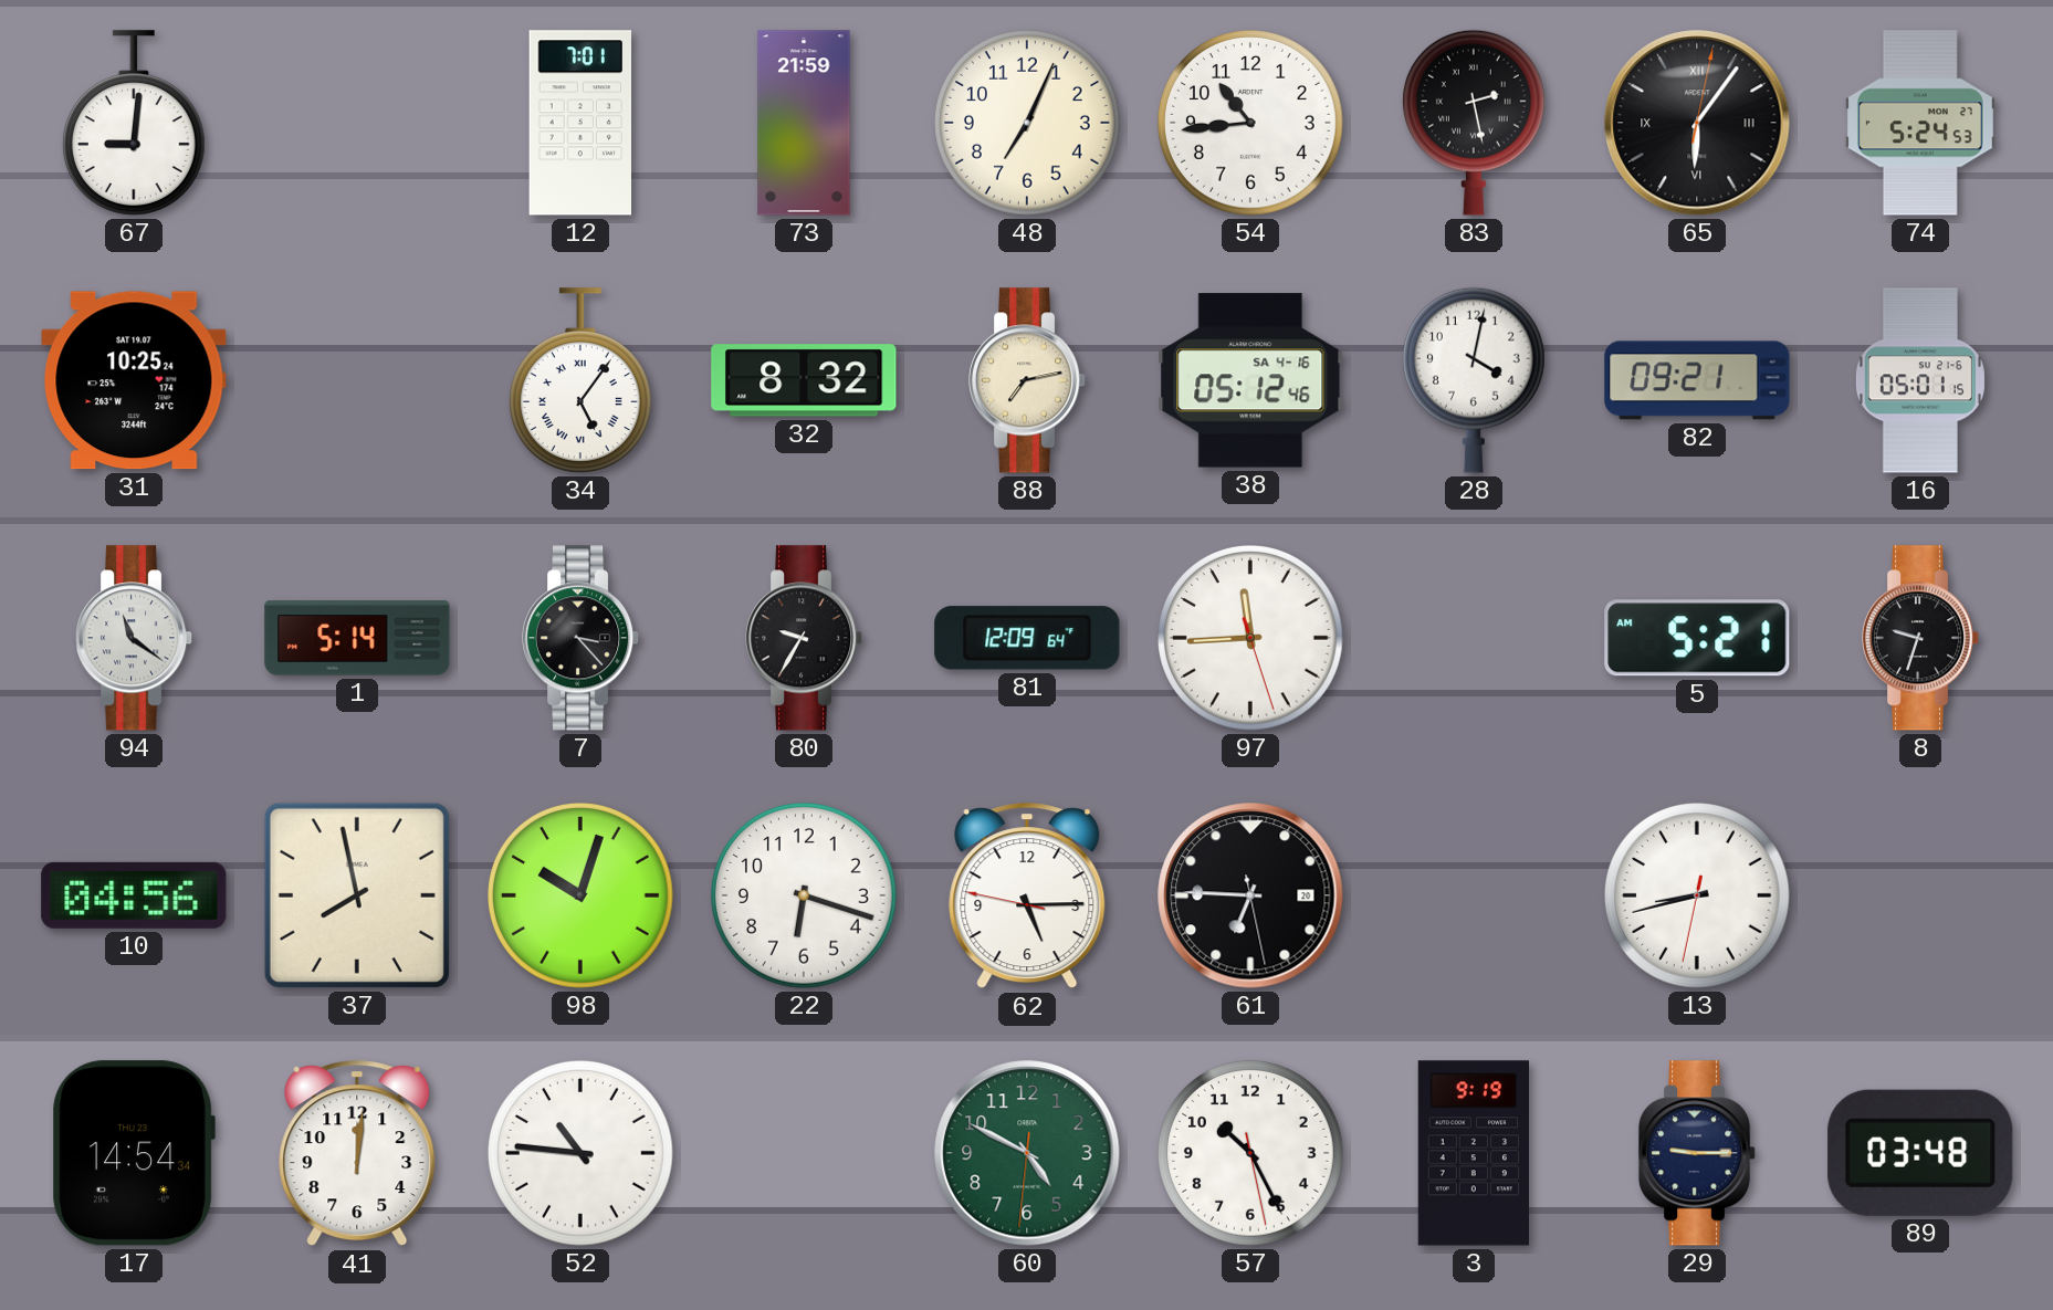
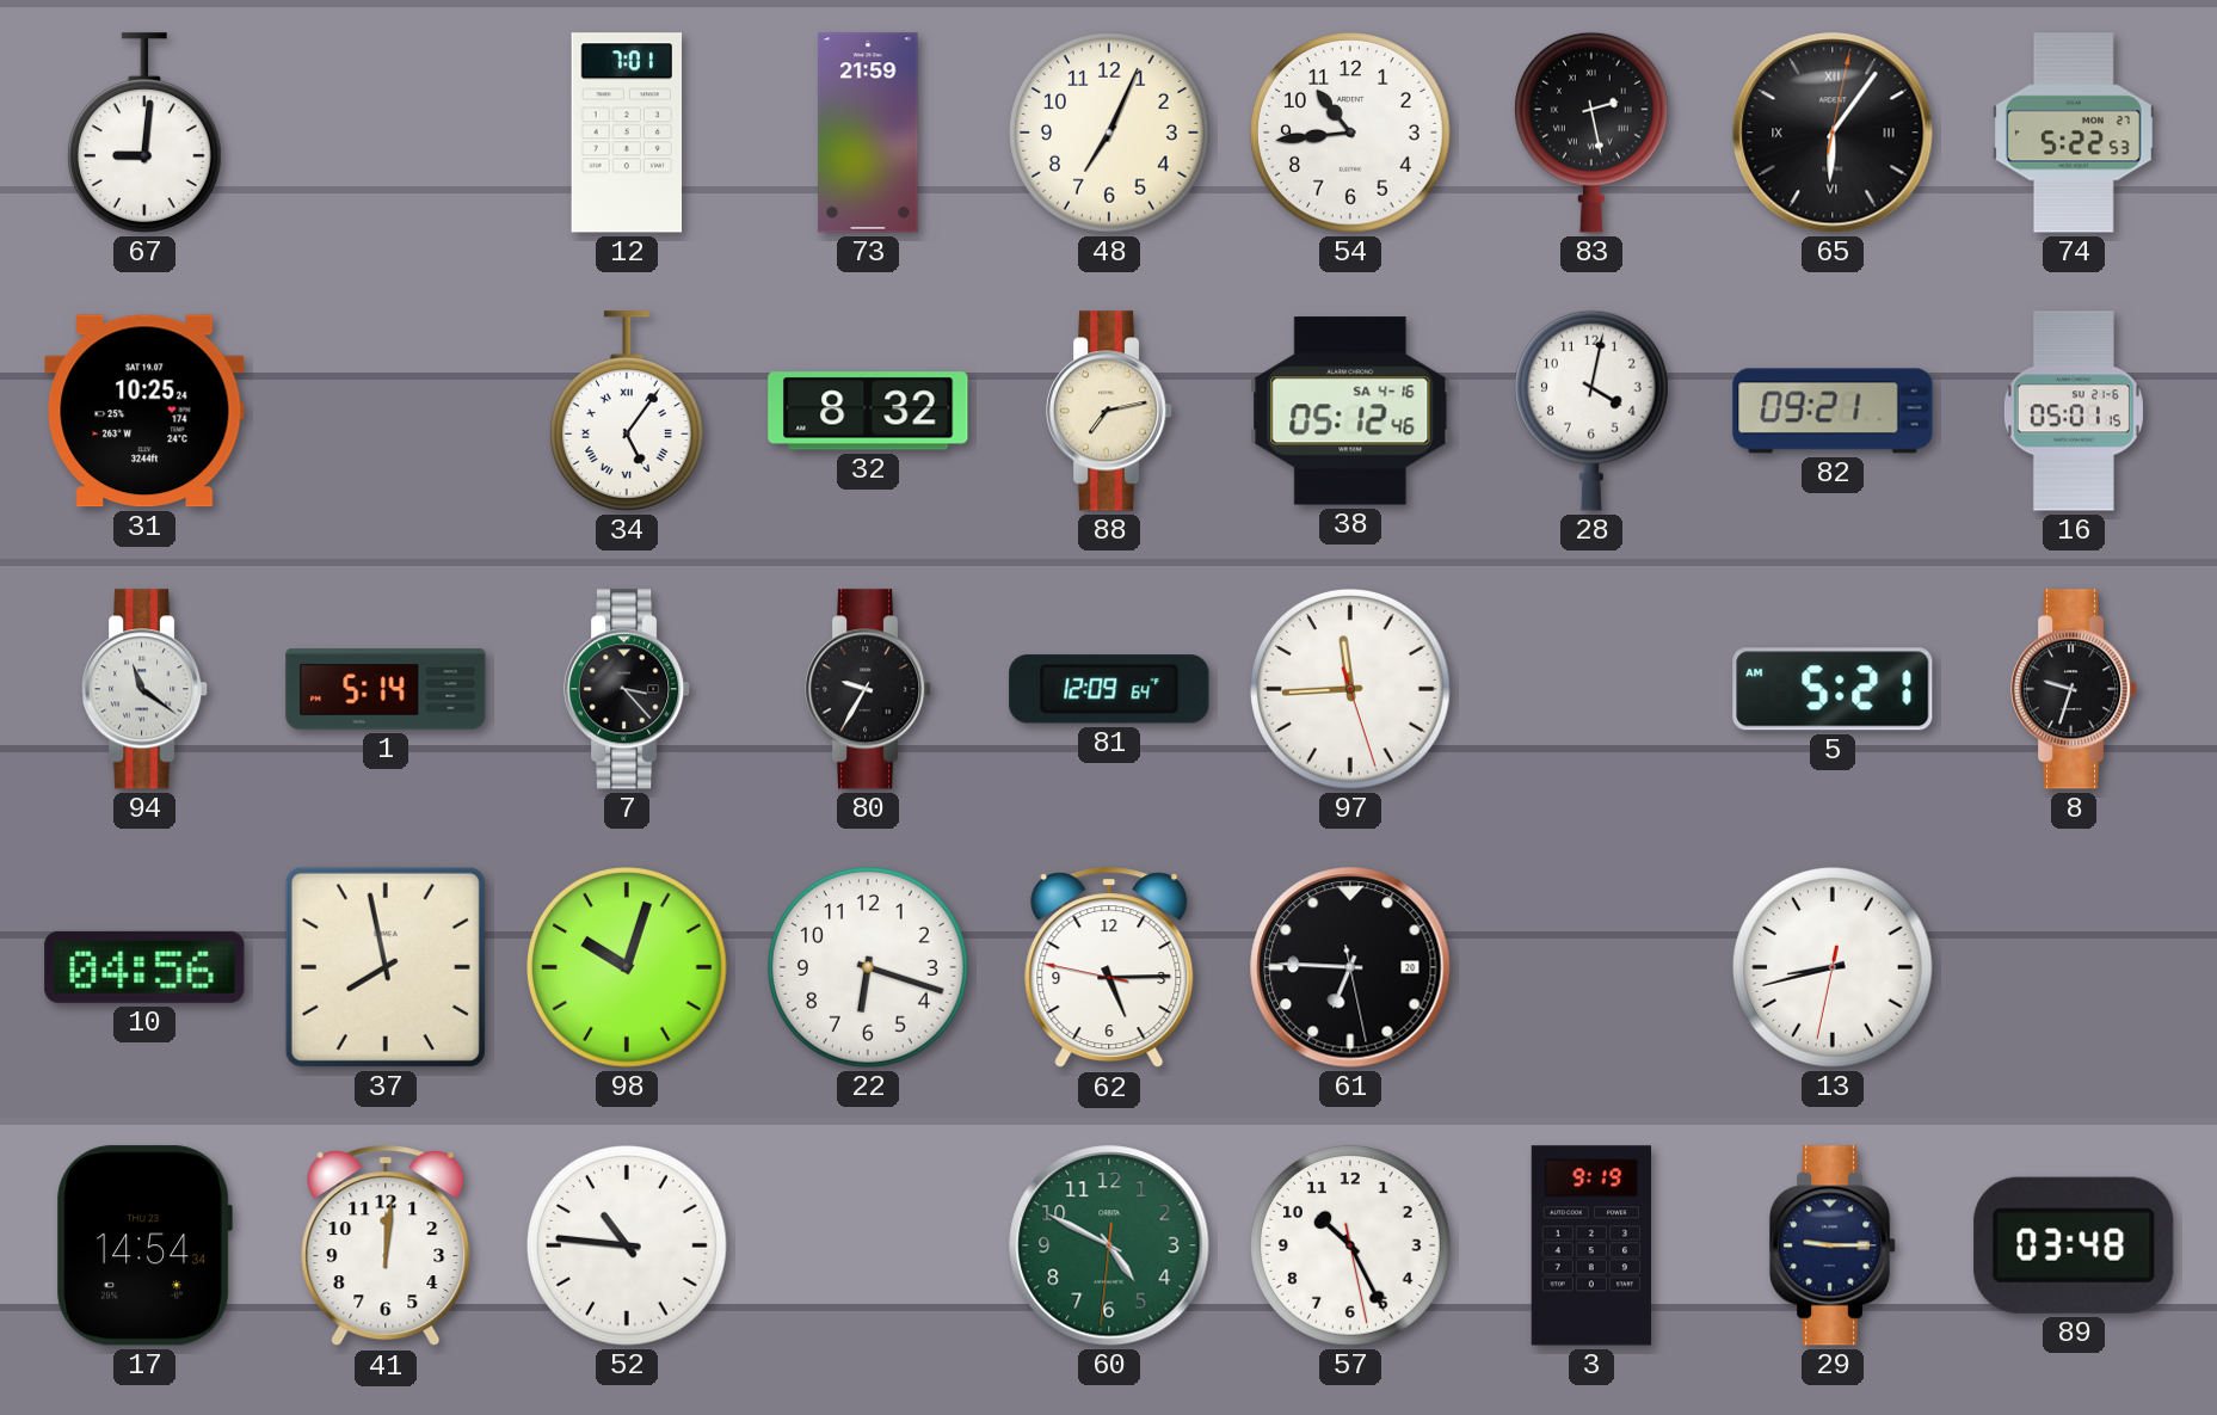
74: 5:24 -> 5:22
